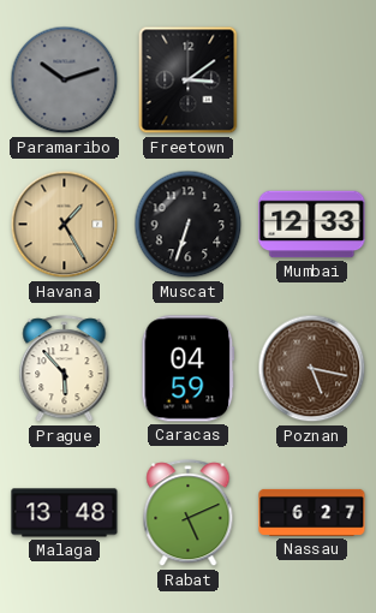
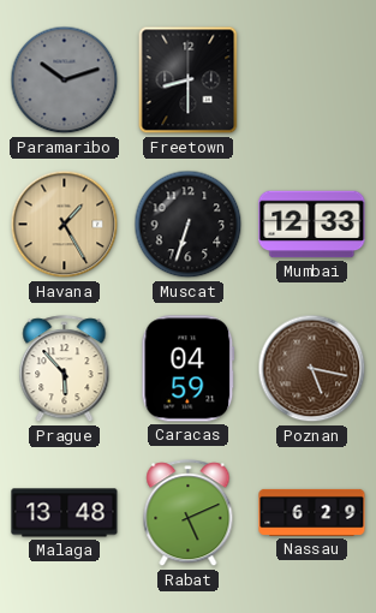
Freetown: 3:09 -> 8:30
Nassau: 6:27 -> 6:29
